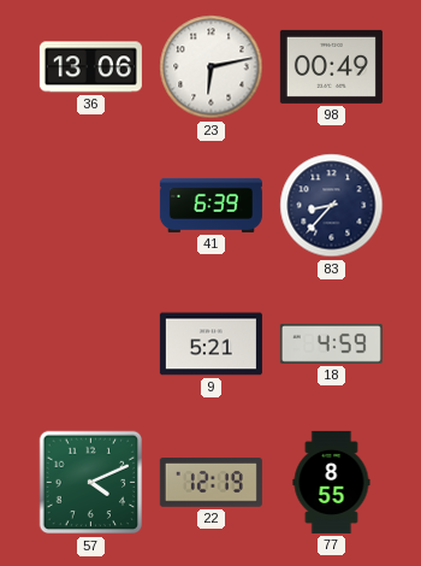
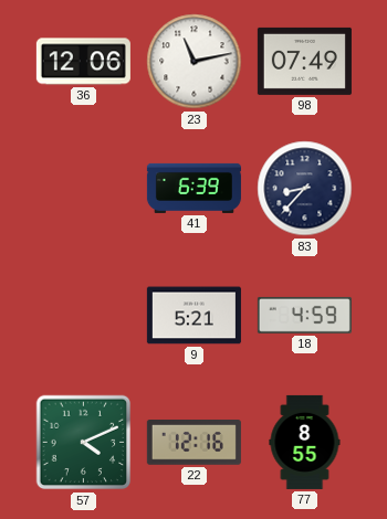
36: 13:06 -> 12:06
23: 6:13 -> 11:13
98: 00:49 -> 07:49
22: 12:19 -> 12:16
